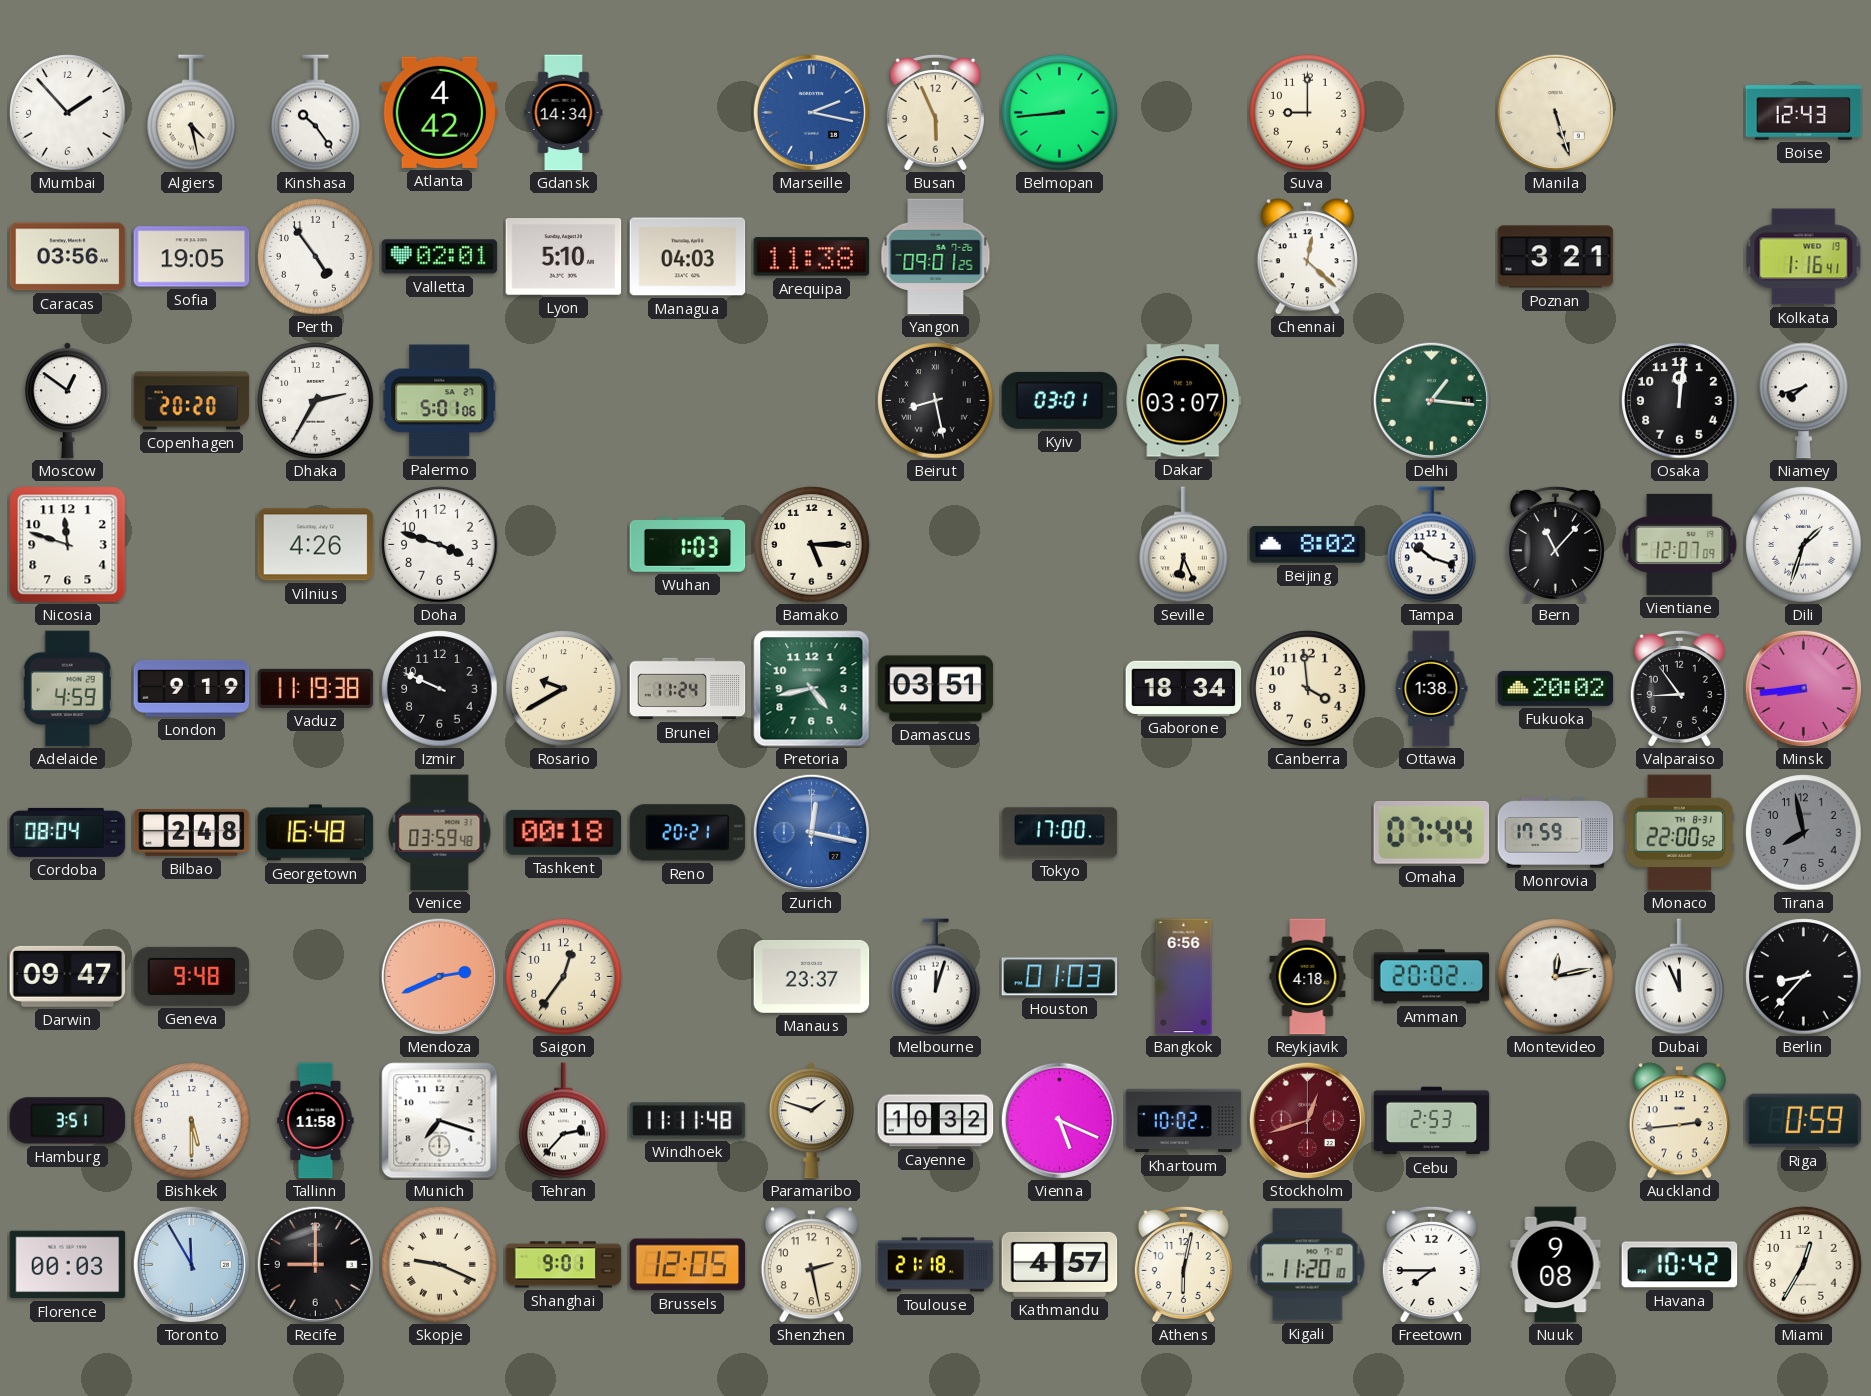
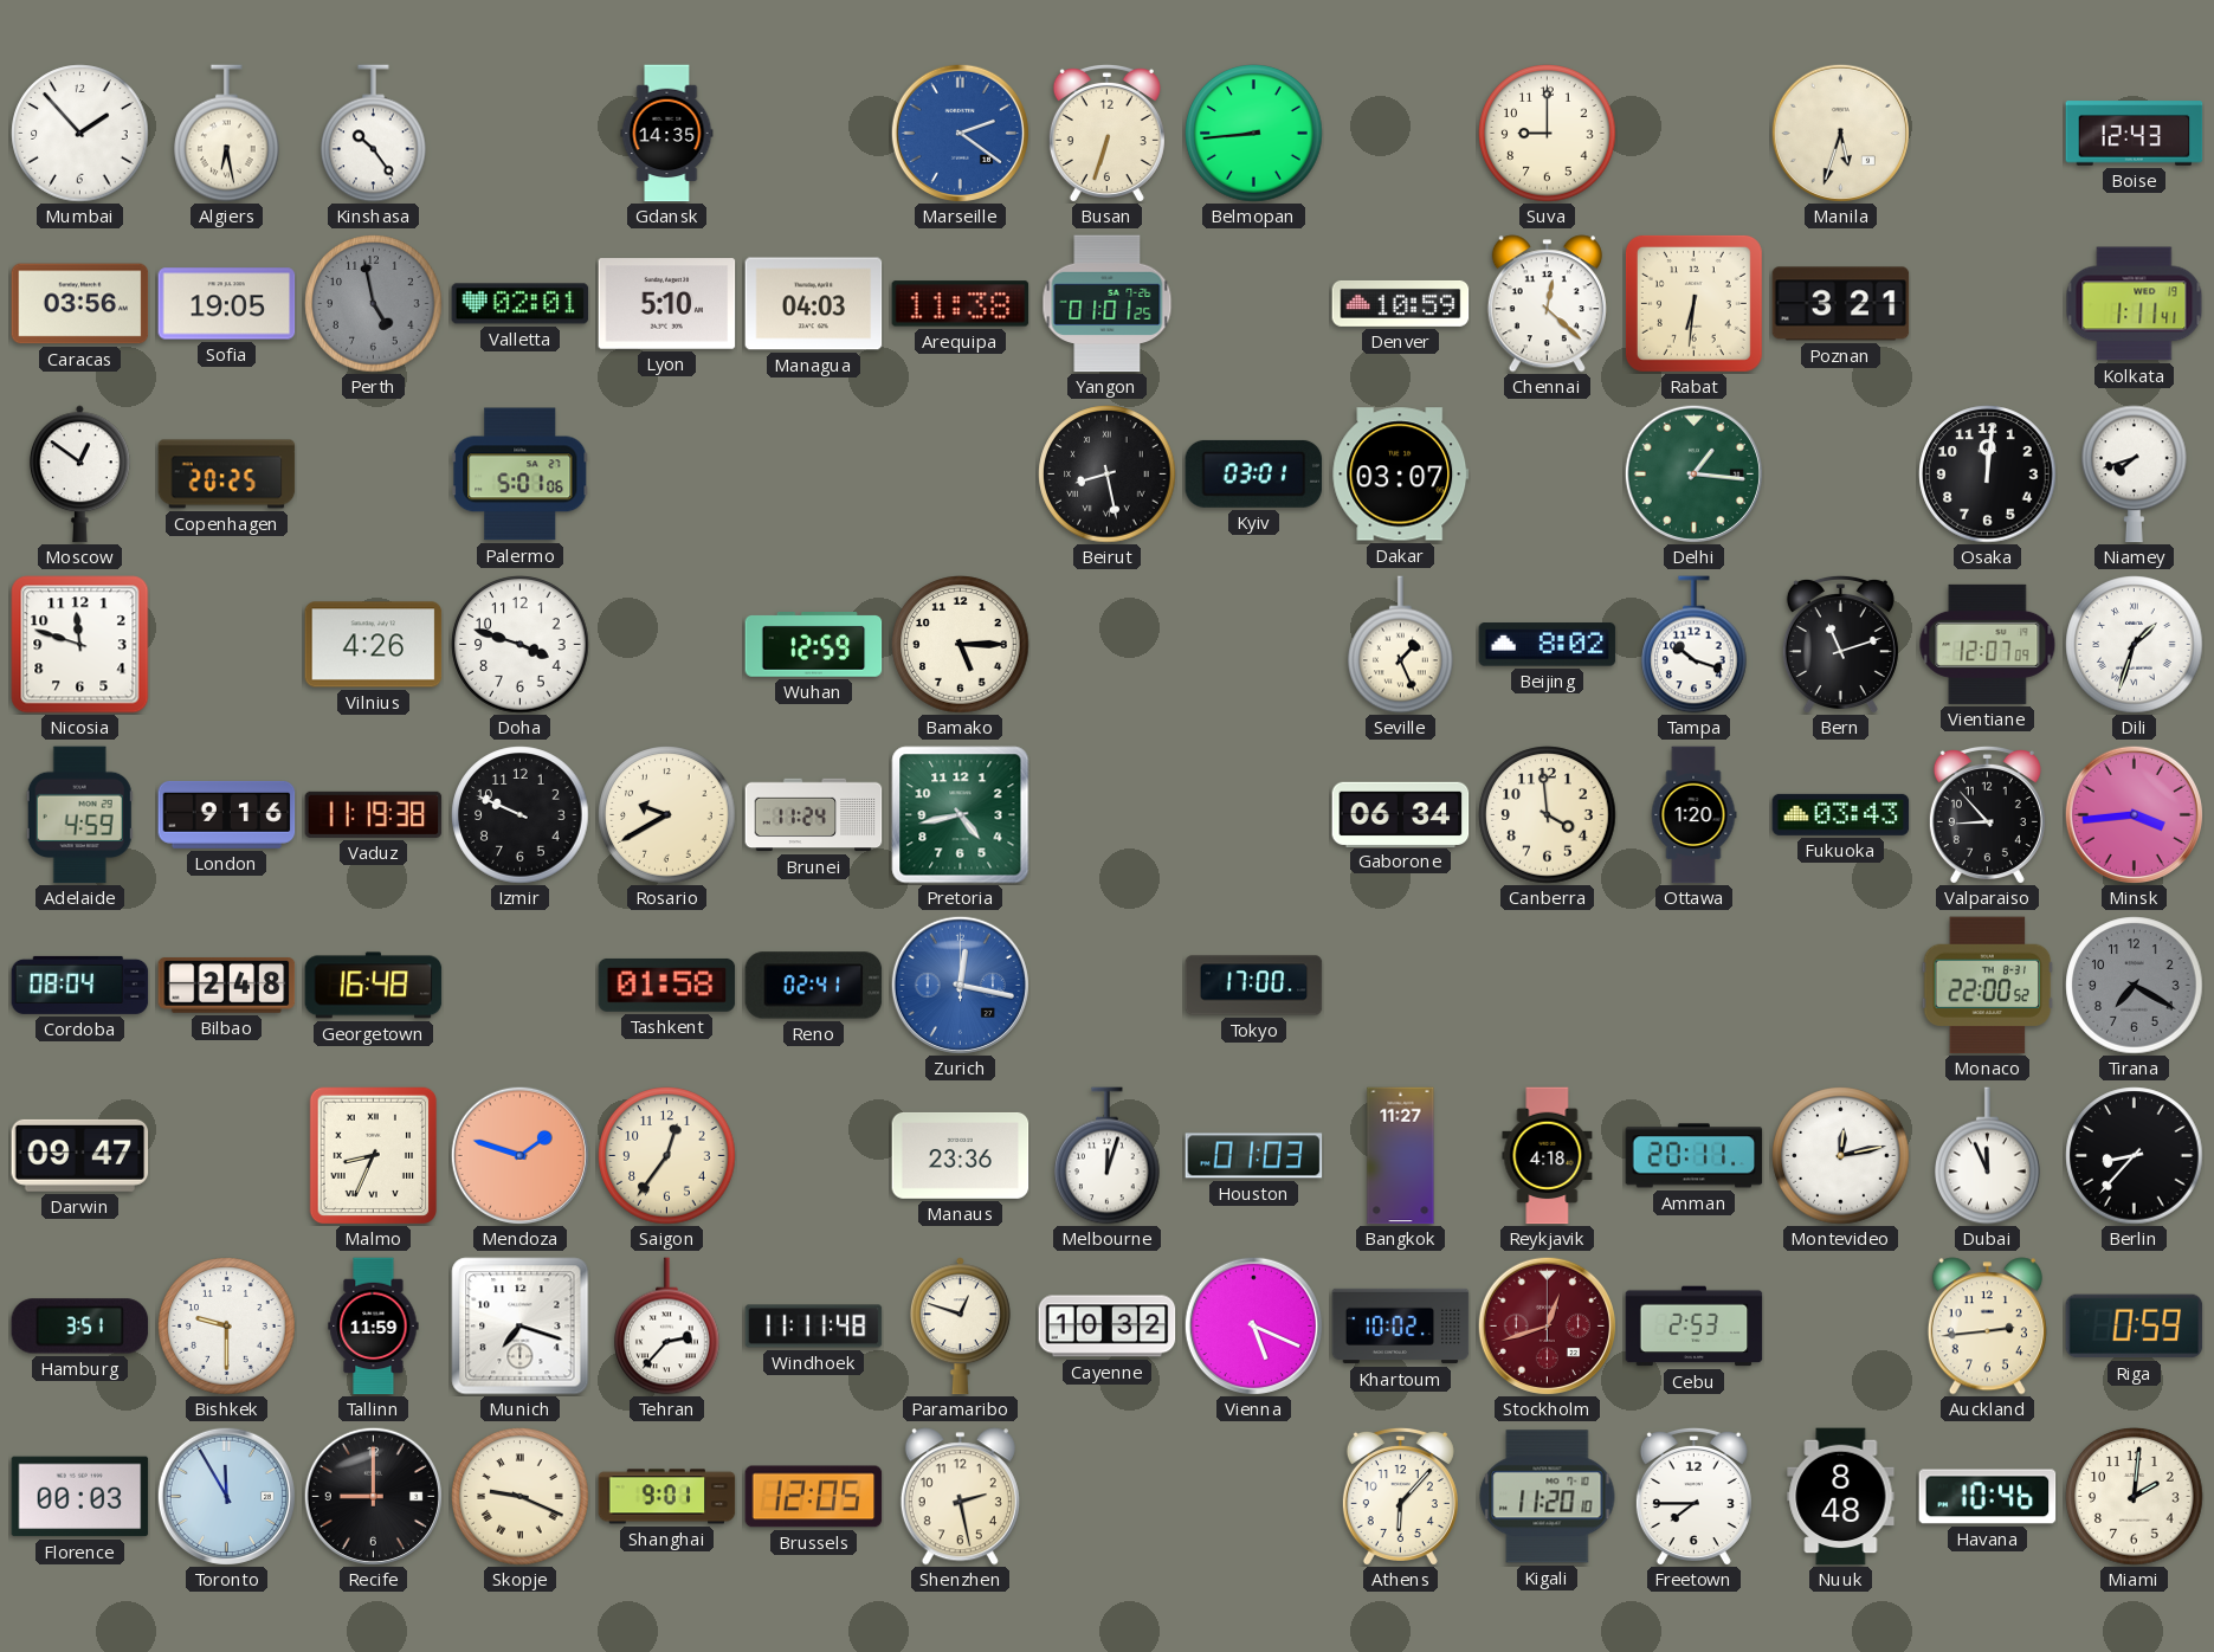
Algiers: 4:28 -> 6:28
Atlanta: 4:42 -> none
Gdansk: 14:34 -> 14:35
Marseille: 2:17 -> 2:21
Busan: 5:56 -> 6:33
Manila: 5:27 -> 5:33
Perth: 4:54 -> 4:58
Perth dial: white -> grey
Yangon: 09:01 -> 01:01
Denver: none -> 10:59
Rabat: none -> 6:31
Kolkata: 1:16 -> 1:11
Copenhagen: 20:20 -> 20:25
Dhaka: 2:35 -> none
Wuhan: 1:03 -> 12:59
Seville: 6:26 -> 1:26
Bern: 11:07 -> 11:12
London: 9:19 -> 9:16
Damascus: 03:51 -> none
Gaborone: 18:34 -> 06:34
Ottawa: 1:38 -> 1:20
Fukuoka: 20:02 -> 03:43
Valparaiso: 8:54 -> 8:53
Minsk: 8:44 -> 3:44
Venice: 03:59 -> none
Tashkent: 00:18 -> 01:58
Reno: 20:21 -> 02:41
Omaha: 07:44 -> none
Monrovia: 17:59 -> none
Tirana: 7:58 -> 7:20
Geneva: 9:48 -> none
Malmo: none -> 8:34
Mendoza: 2:41 -> 1:48
Manaus: 23:37 -> 23:36
Bangkok: 6:56 -> 11:27
Amman: 20:02 -> 20:11
Bishkek: 5:30 -> 9:30
Tallinn: 11:58 -> 11:59
Paramaribo: 1:48 -> 12:48
Toulouse: 21:18 -> none
Kathmandu: 4:57 -> none
Athens: 6:02 -> 6:07
Nuuk: 9:08 -> 8:48
Havana: 10:42 -> 10:46
Miami: 12:35 -> 2:01
